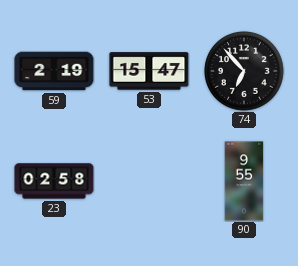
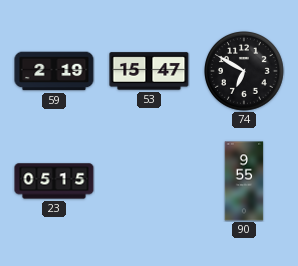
74: 6:53 -> 6:50
23: 02:58 -> 05:15
